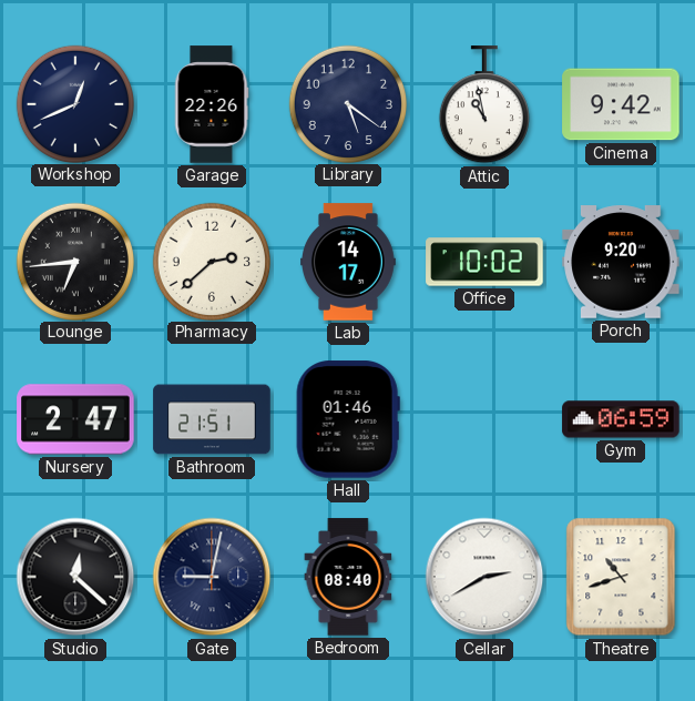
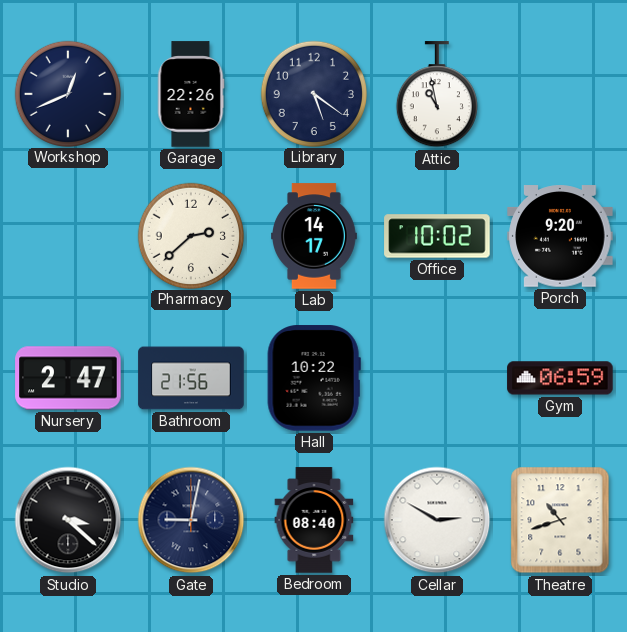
Cinema: 9:42 -> none
Lounge: 6:44 -> none
Bathroom: 21:51 -> 21:56
Hall: 01:46 -> 10:22
Studio: 12:22 -> 3:22
Cellar: 2:40 -> 2:50
